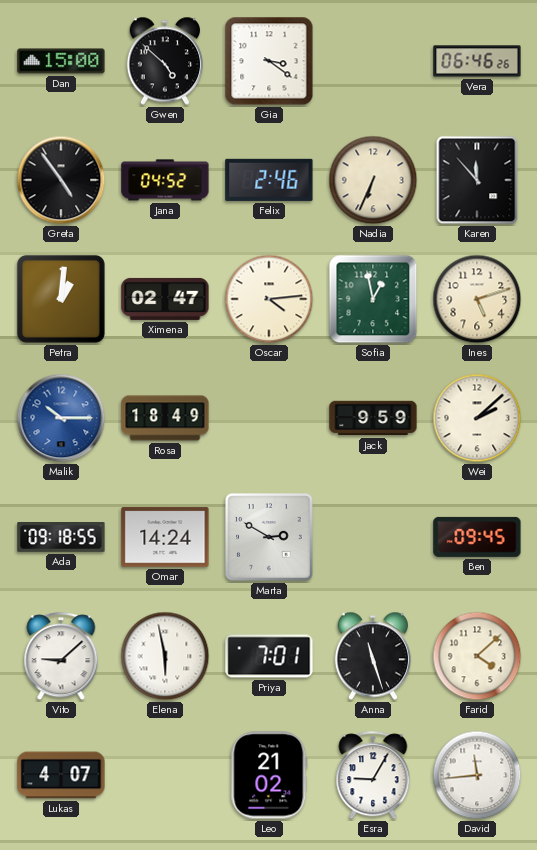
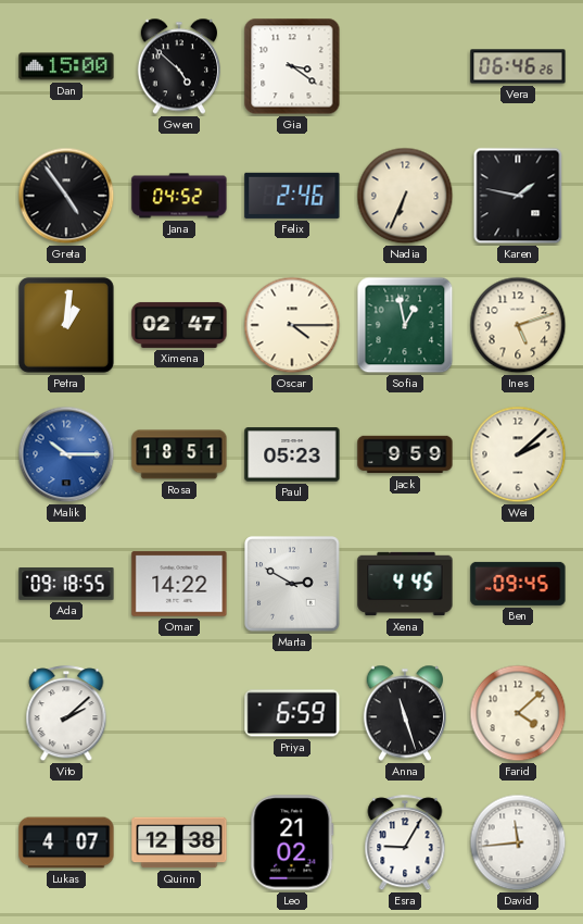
Karen: 11:53 -> 1:47
Oscar: 4:14 -> 4:15
Rosa: 18:49 -> 18:51
Paul: none -> 05:23
Omar: 14:24 -> 14:22
Xena: none -> 4:45
Vito: 9:08 -> 2:08
Elena: 5:58 -> none
Priya: 7:01 -> 6:59
Quinn: none -> 12:38
